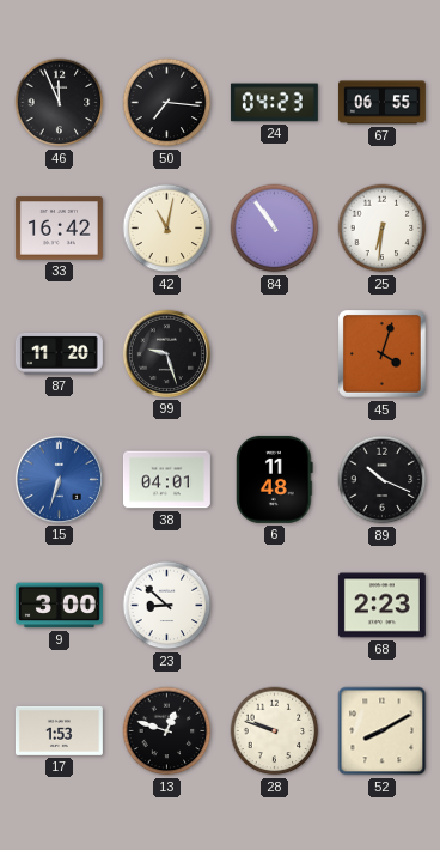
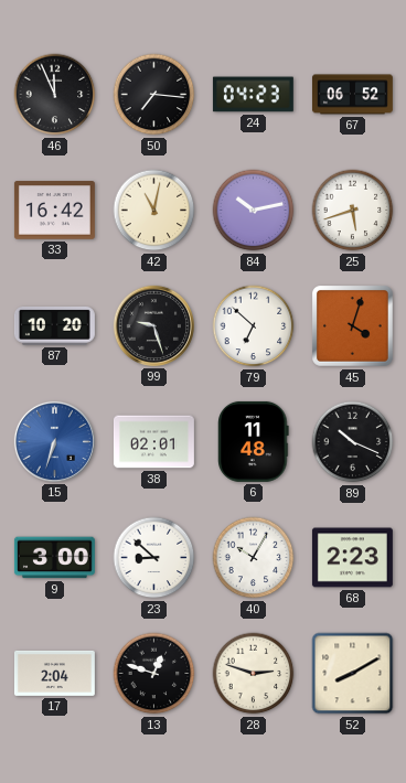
67: 06:55 -> 06:52
84: 10:54 -> 10:13
25: 6:31 -> 5:42
87: 11:20 -> 10:20
79: none -> 6:52
38: 04:01 -> 02:01
40: none -> 10:05
17: 1:53 -> 2:04
28: 9:48 -> 2:48
